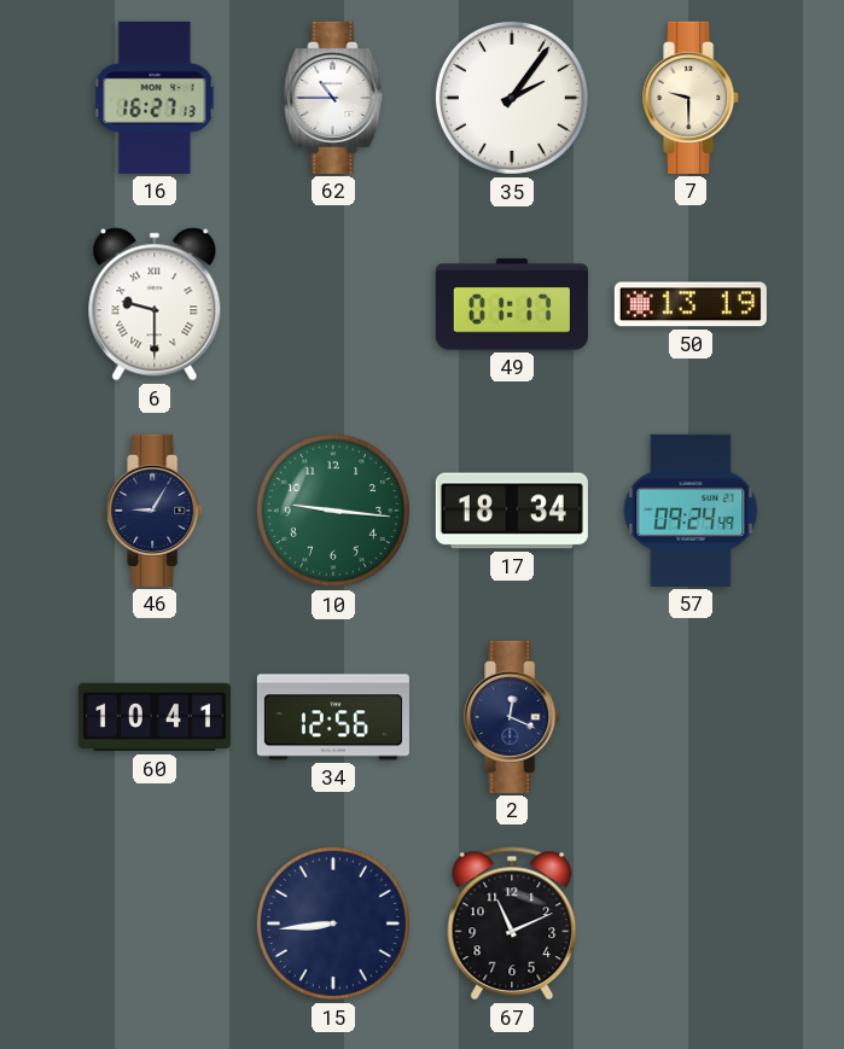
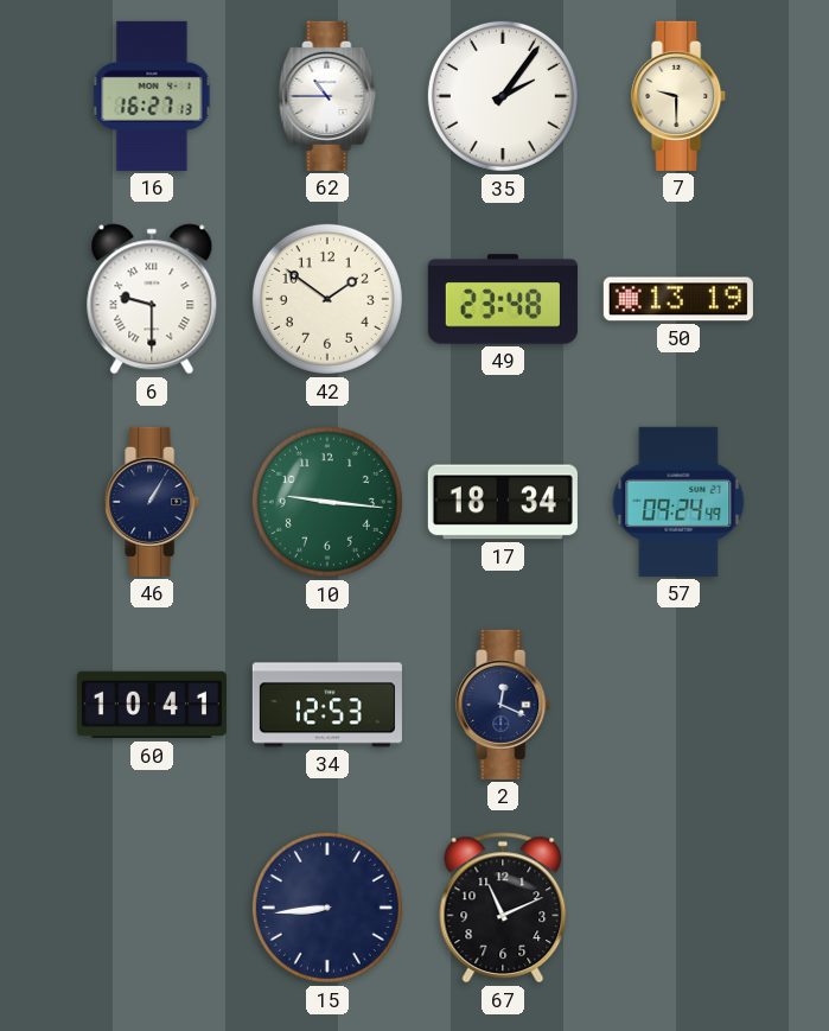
42: none -> 1:51
49: 01:17 -> 23:48
46: 9:05 -> 1:05
34: 12:56 -> 12:53
